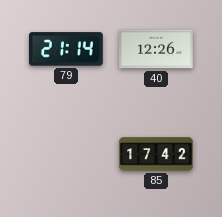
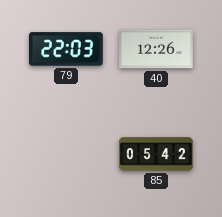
79: 21:14 -> 22:03
85: 17:42 -> 05:42
